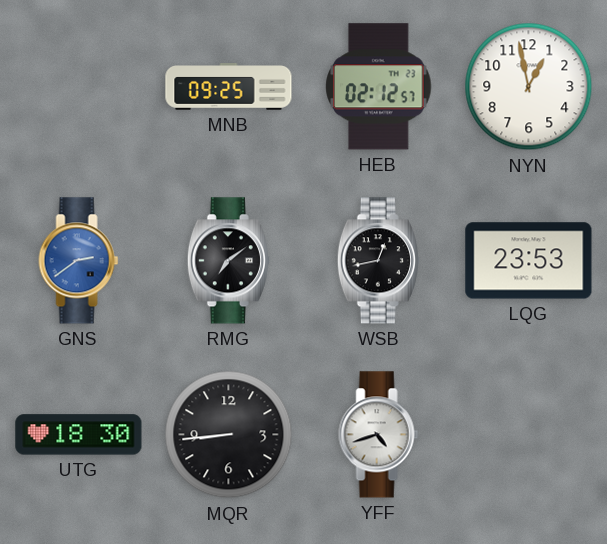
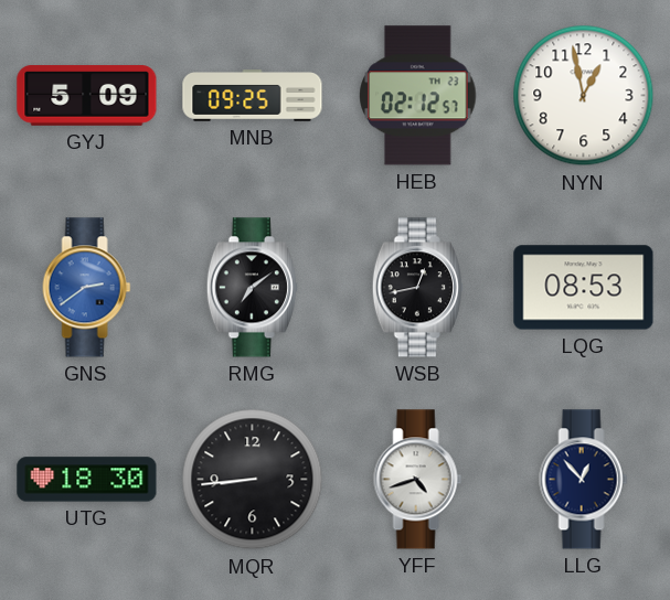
GYJ: none -> 5:09
LQG: 23:53 -> 08:53
LLG: none -> 12:53
